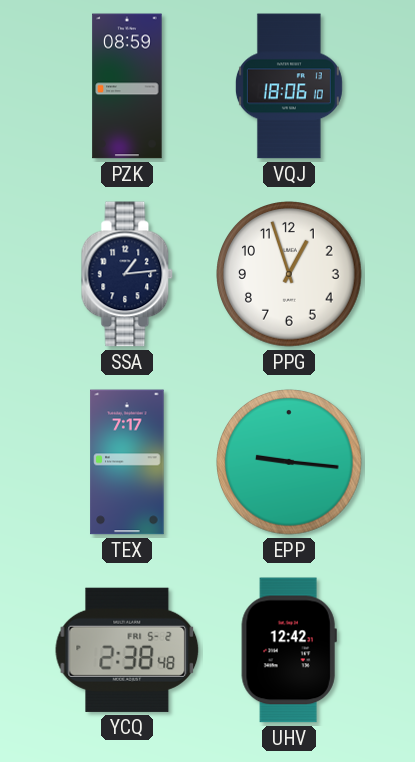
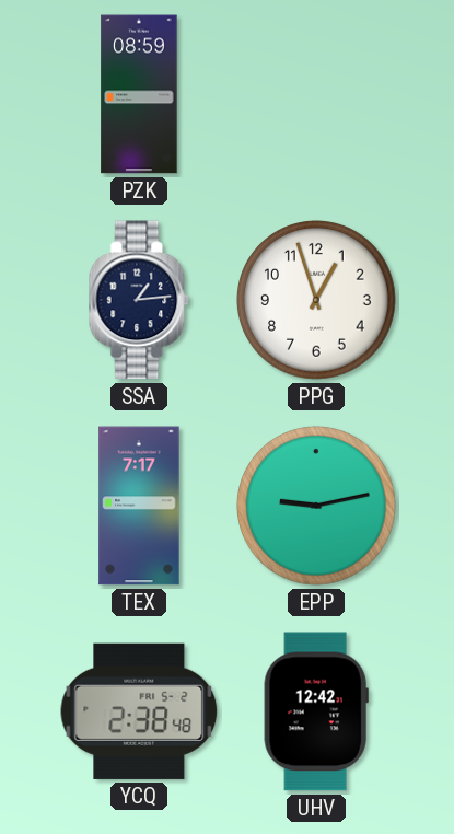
VQJ: 18:06 -> none
EPP: 9:16 -> 9:13
